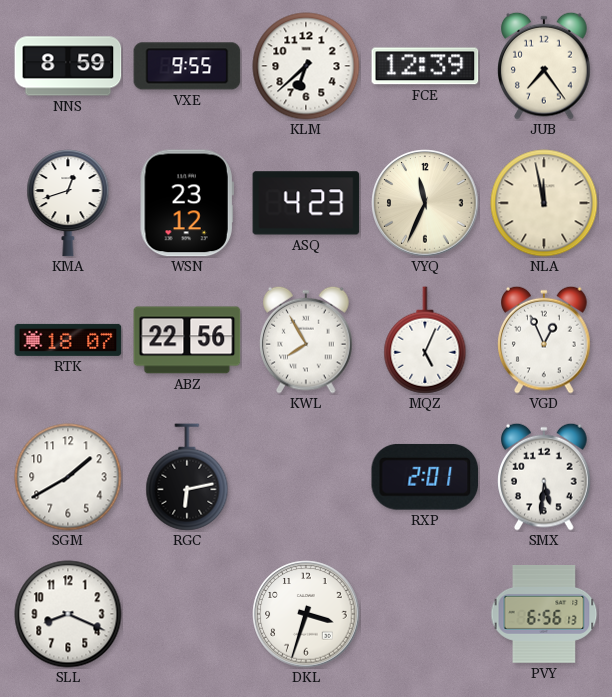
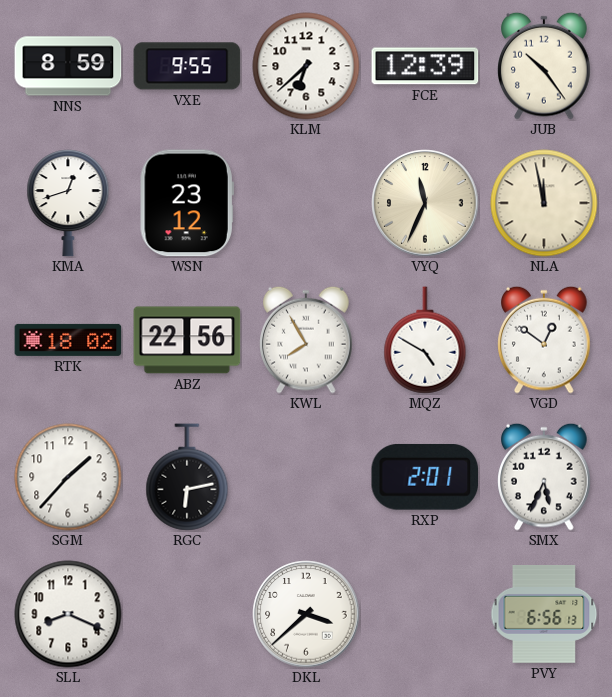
JUB: 7:24 -> 10:24
ASQ: 4:23 -> none
RTK: 18:07 -> 18:02
MQZ: 5:04 -> 4:50
VGD: 12:56 -> 12:51
SGM: 1:40 -> 1:37
SMX: 5:31 -> 5:34
DKL: 3:33 -> 3:38
